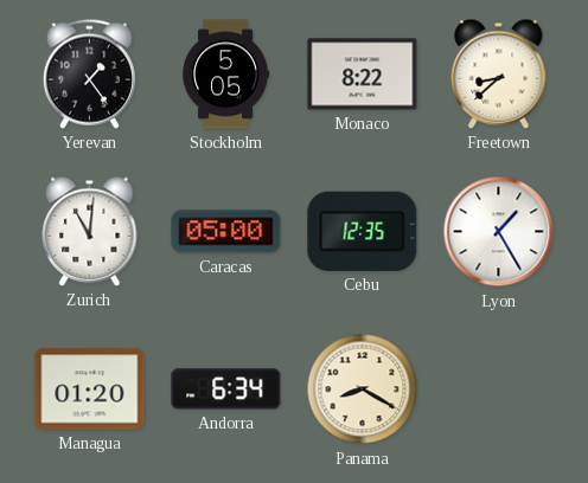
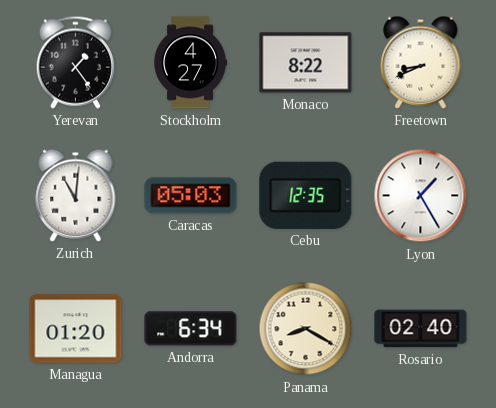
Stockholm: 5:05 -> 4:27
Freetown: 8:38 -> 8:41
Caracas: 05:00 -> 05:03
Rosario: none -> 02:40
